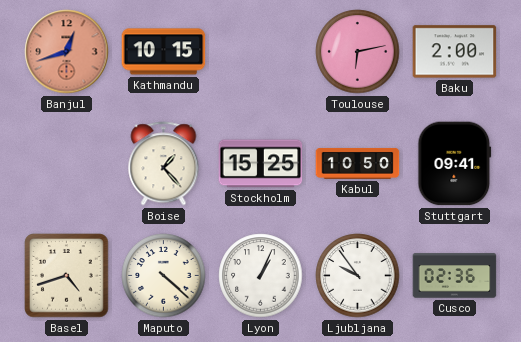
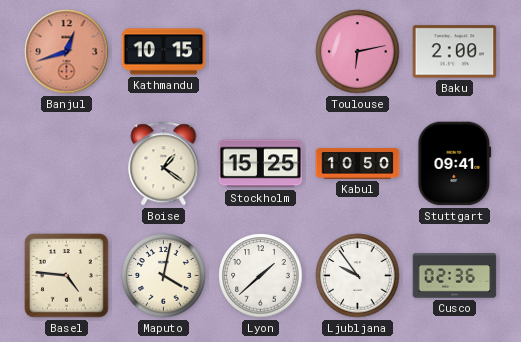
Boise: 1:23 -> 1:21
Basel: 4:42 -> 4:46
Maputo: 4:22 -> 4:02
Lyon: 1:04 -> 1:38
